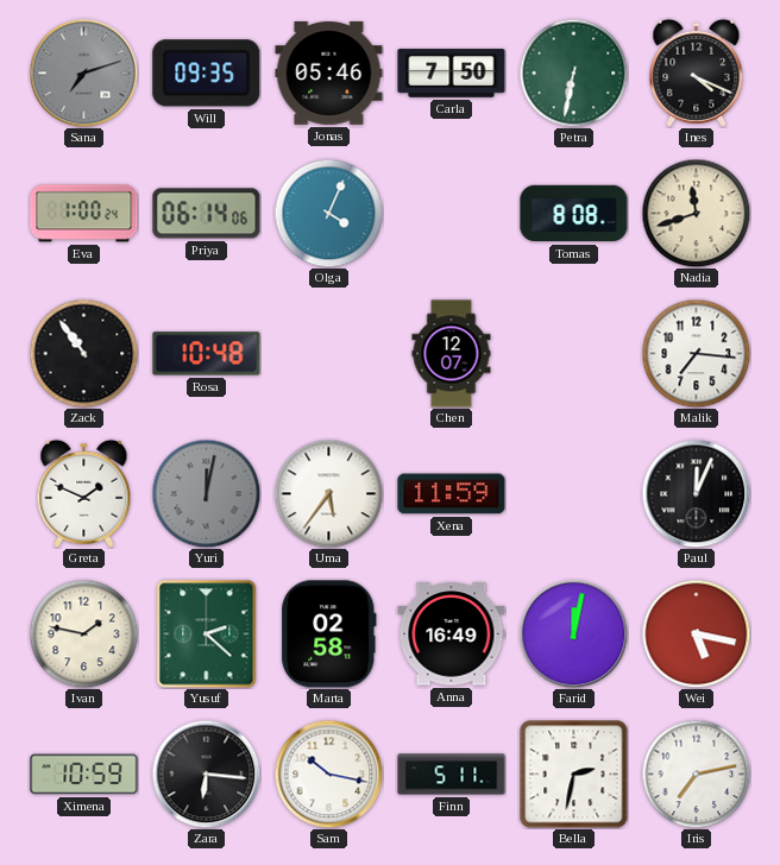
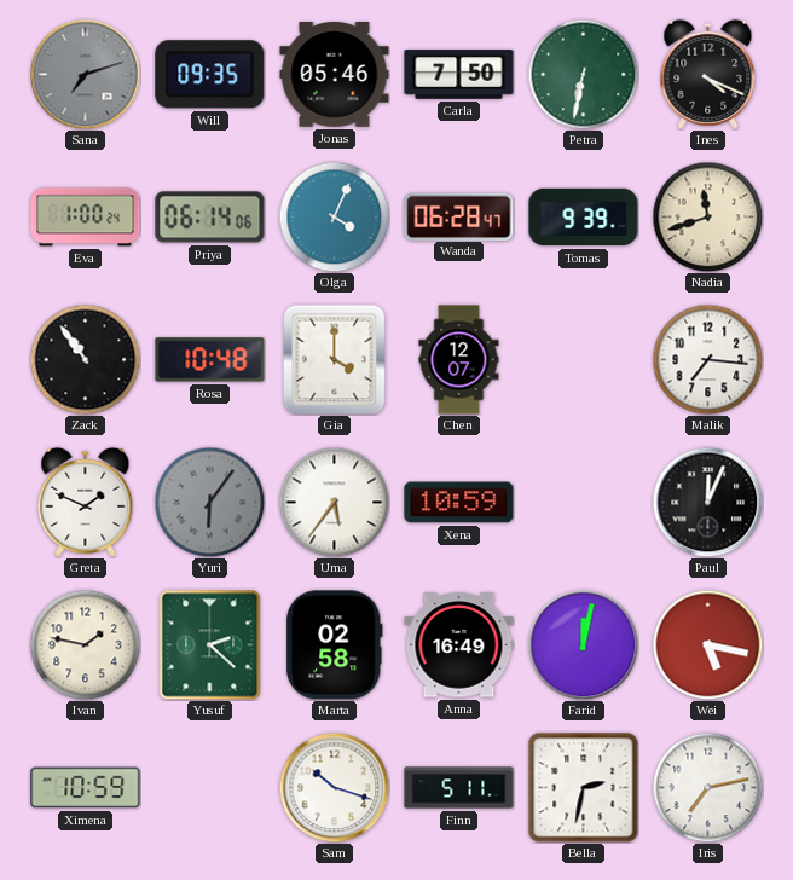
Wanda: none -> 06:28
Tomas: 8:08 -> 9:39
Gia: none -> 4:00
Yuri: 12:02 -> 6:06
Xena: 11:59 -> 10:59
Zara: 6:16 -> none
Sam: 10:17 -> 10:18
